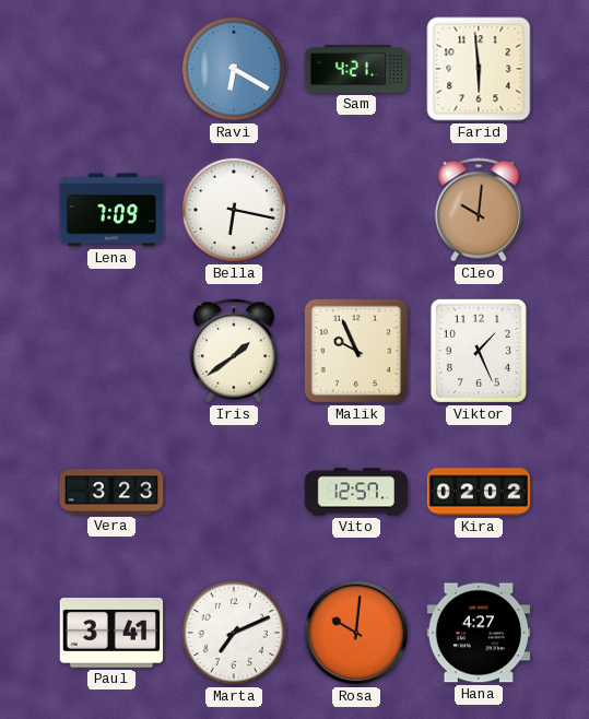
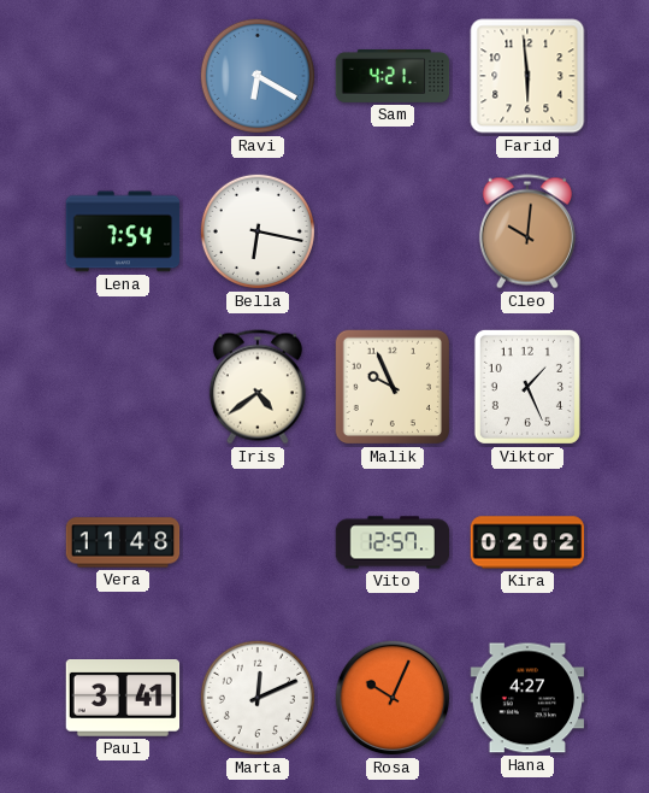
Lena: 7:09 -> 7:54
Iris: 1:39 -> 4:39
Vera: 3:23 -> 11:48
Marta: 7:11 -> 12:11
Rosa: 10:01 -> 10:04
